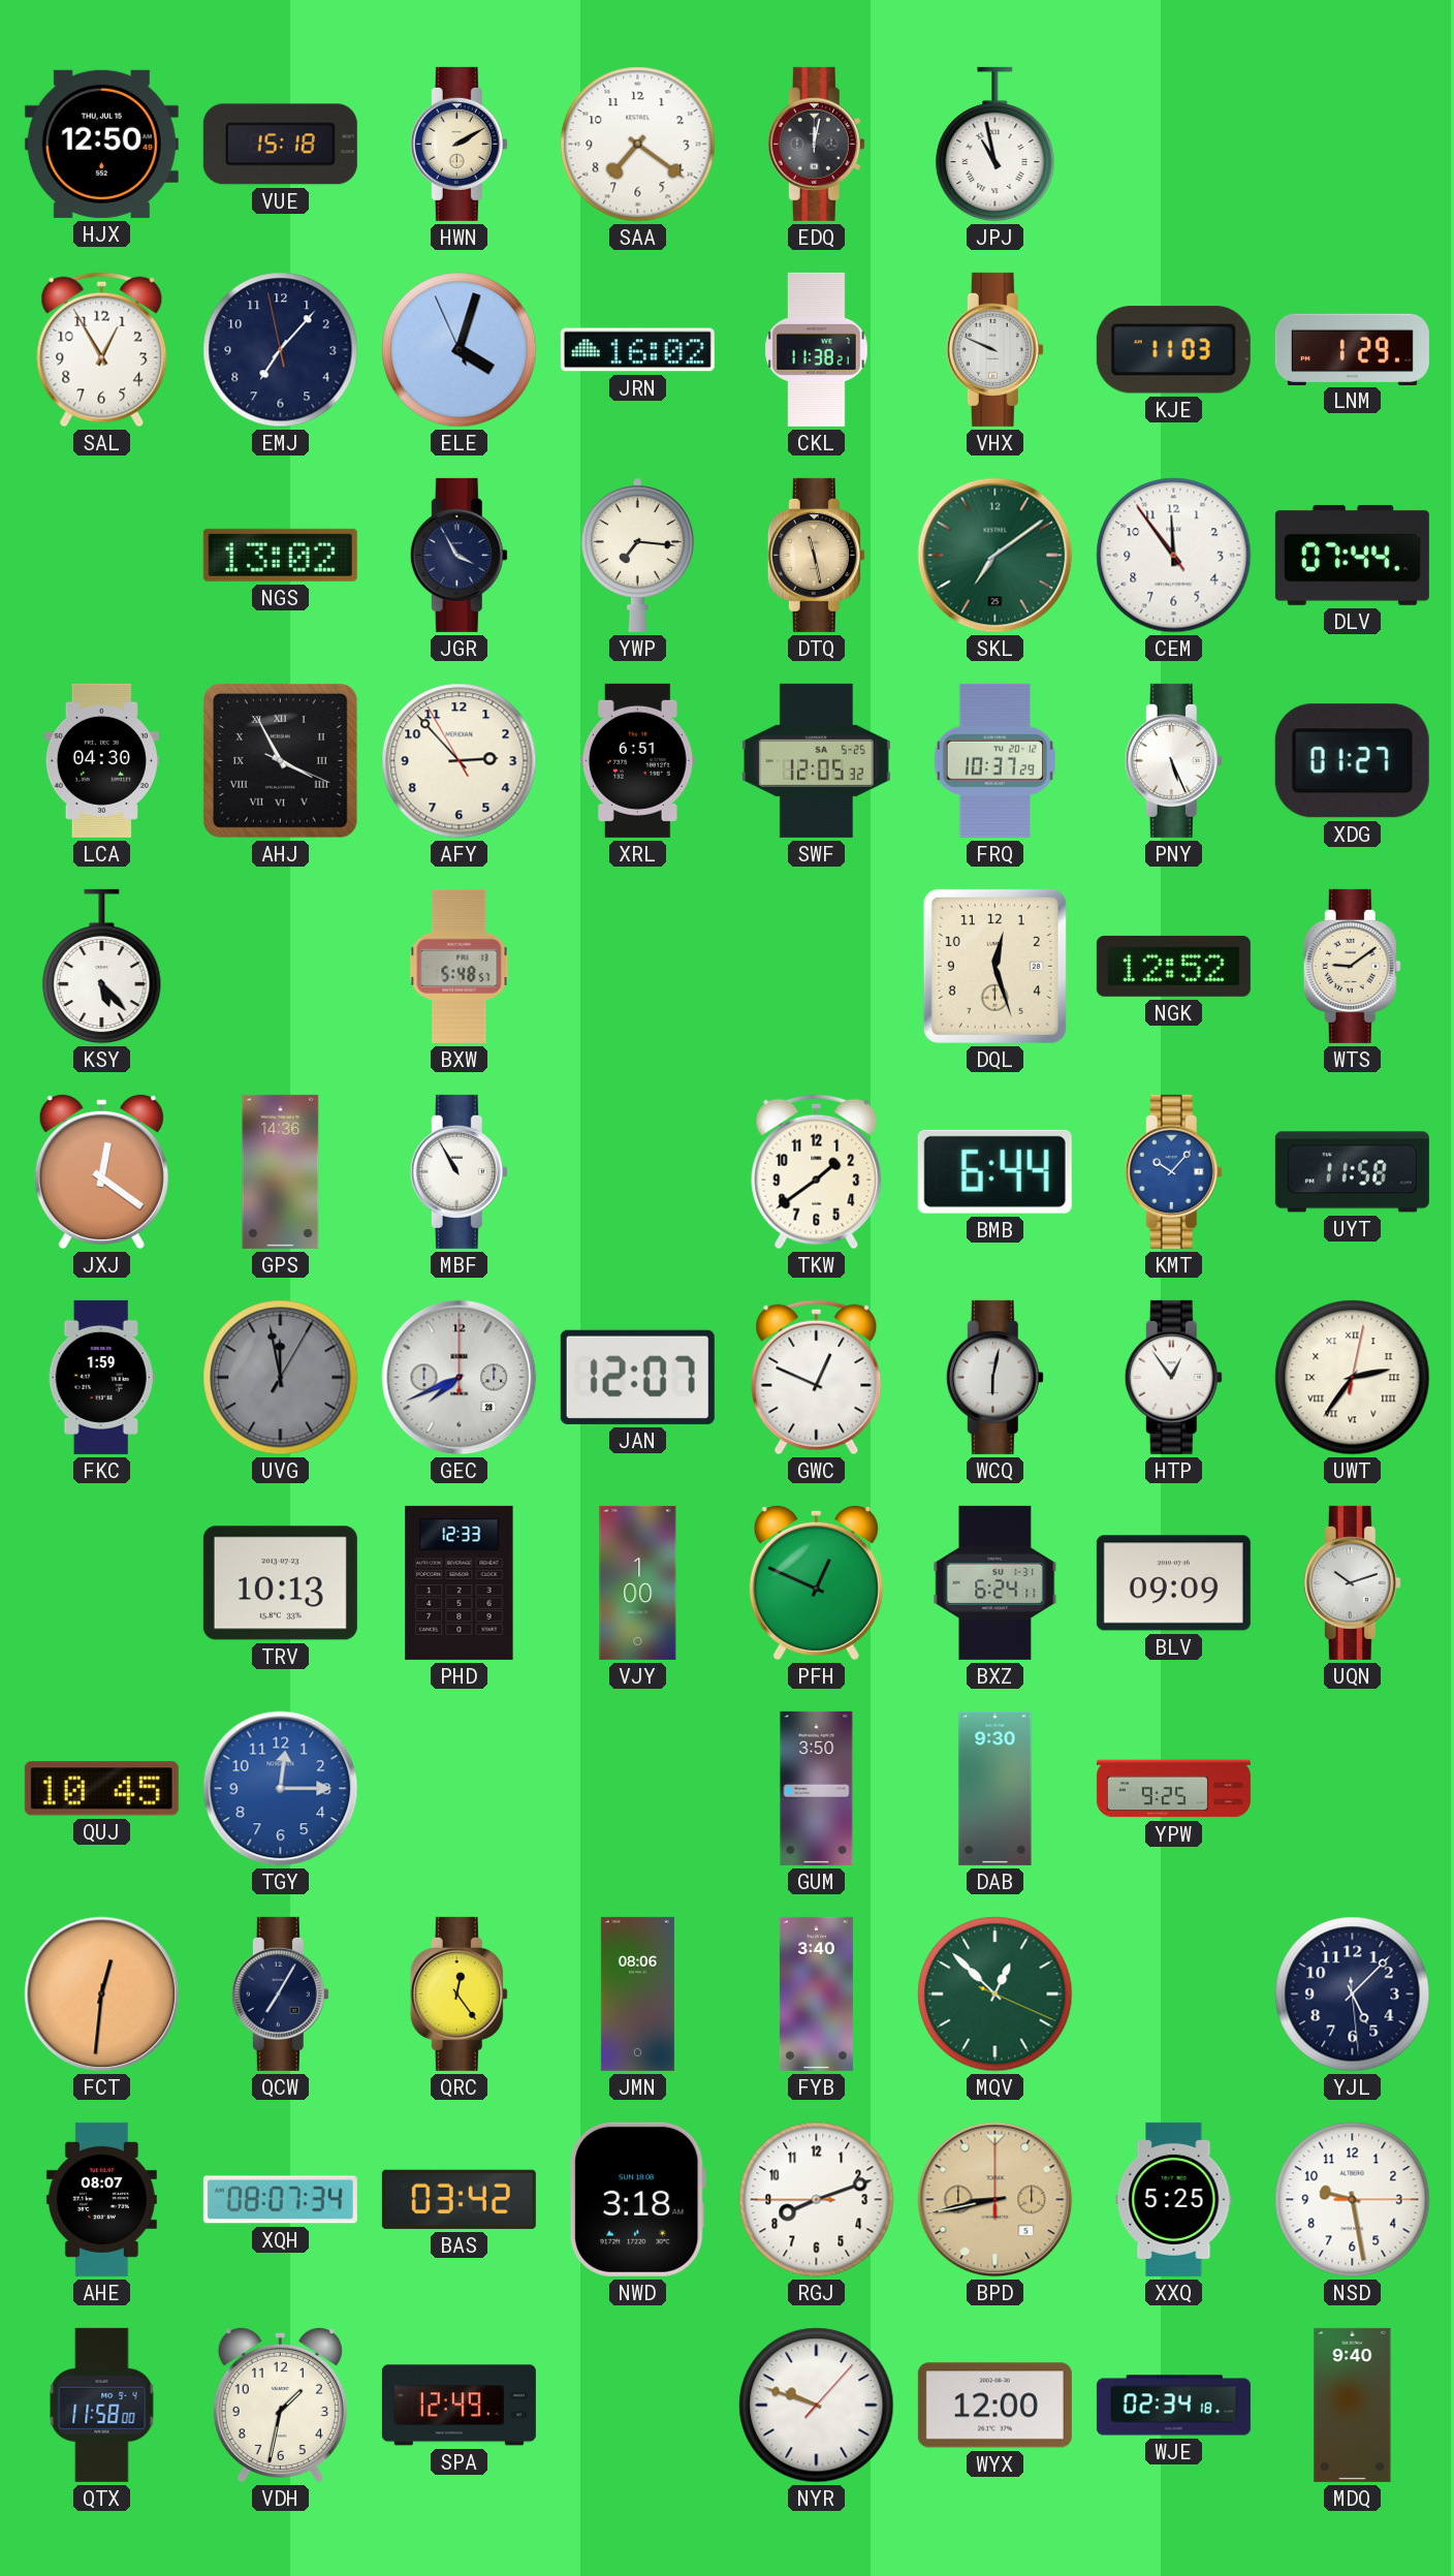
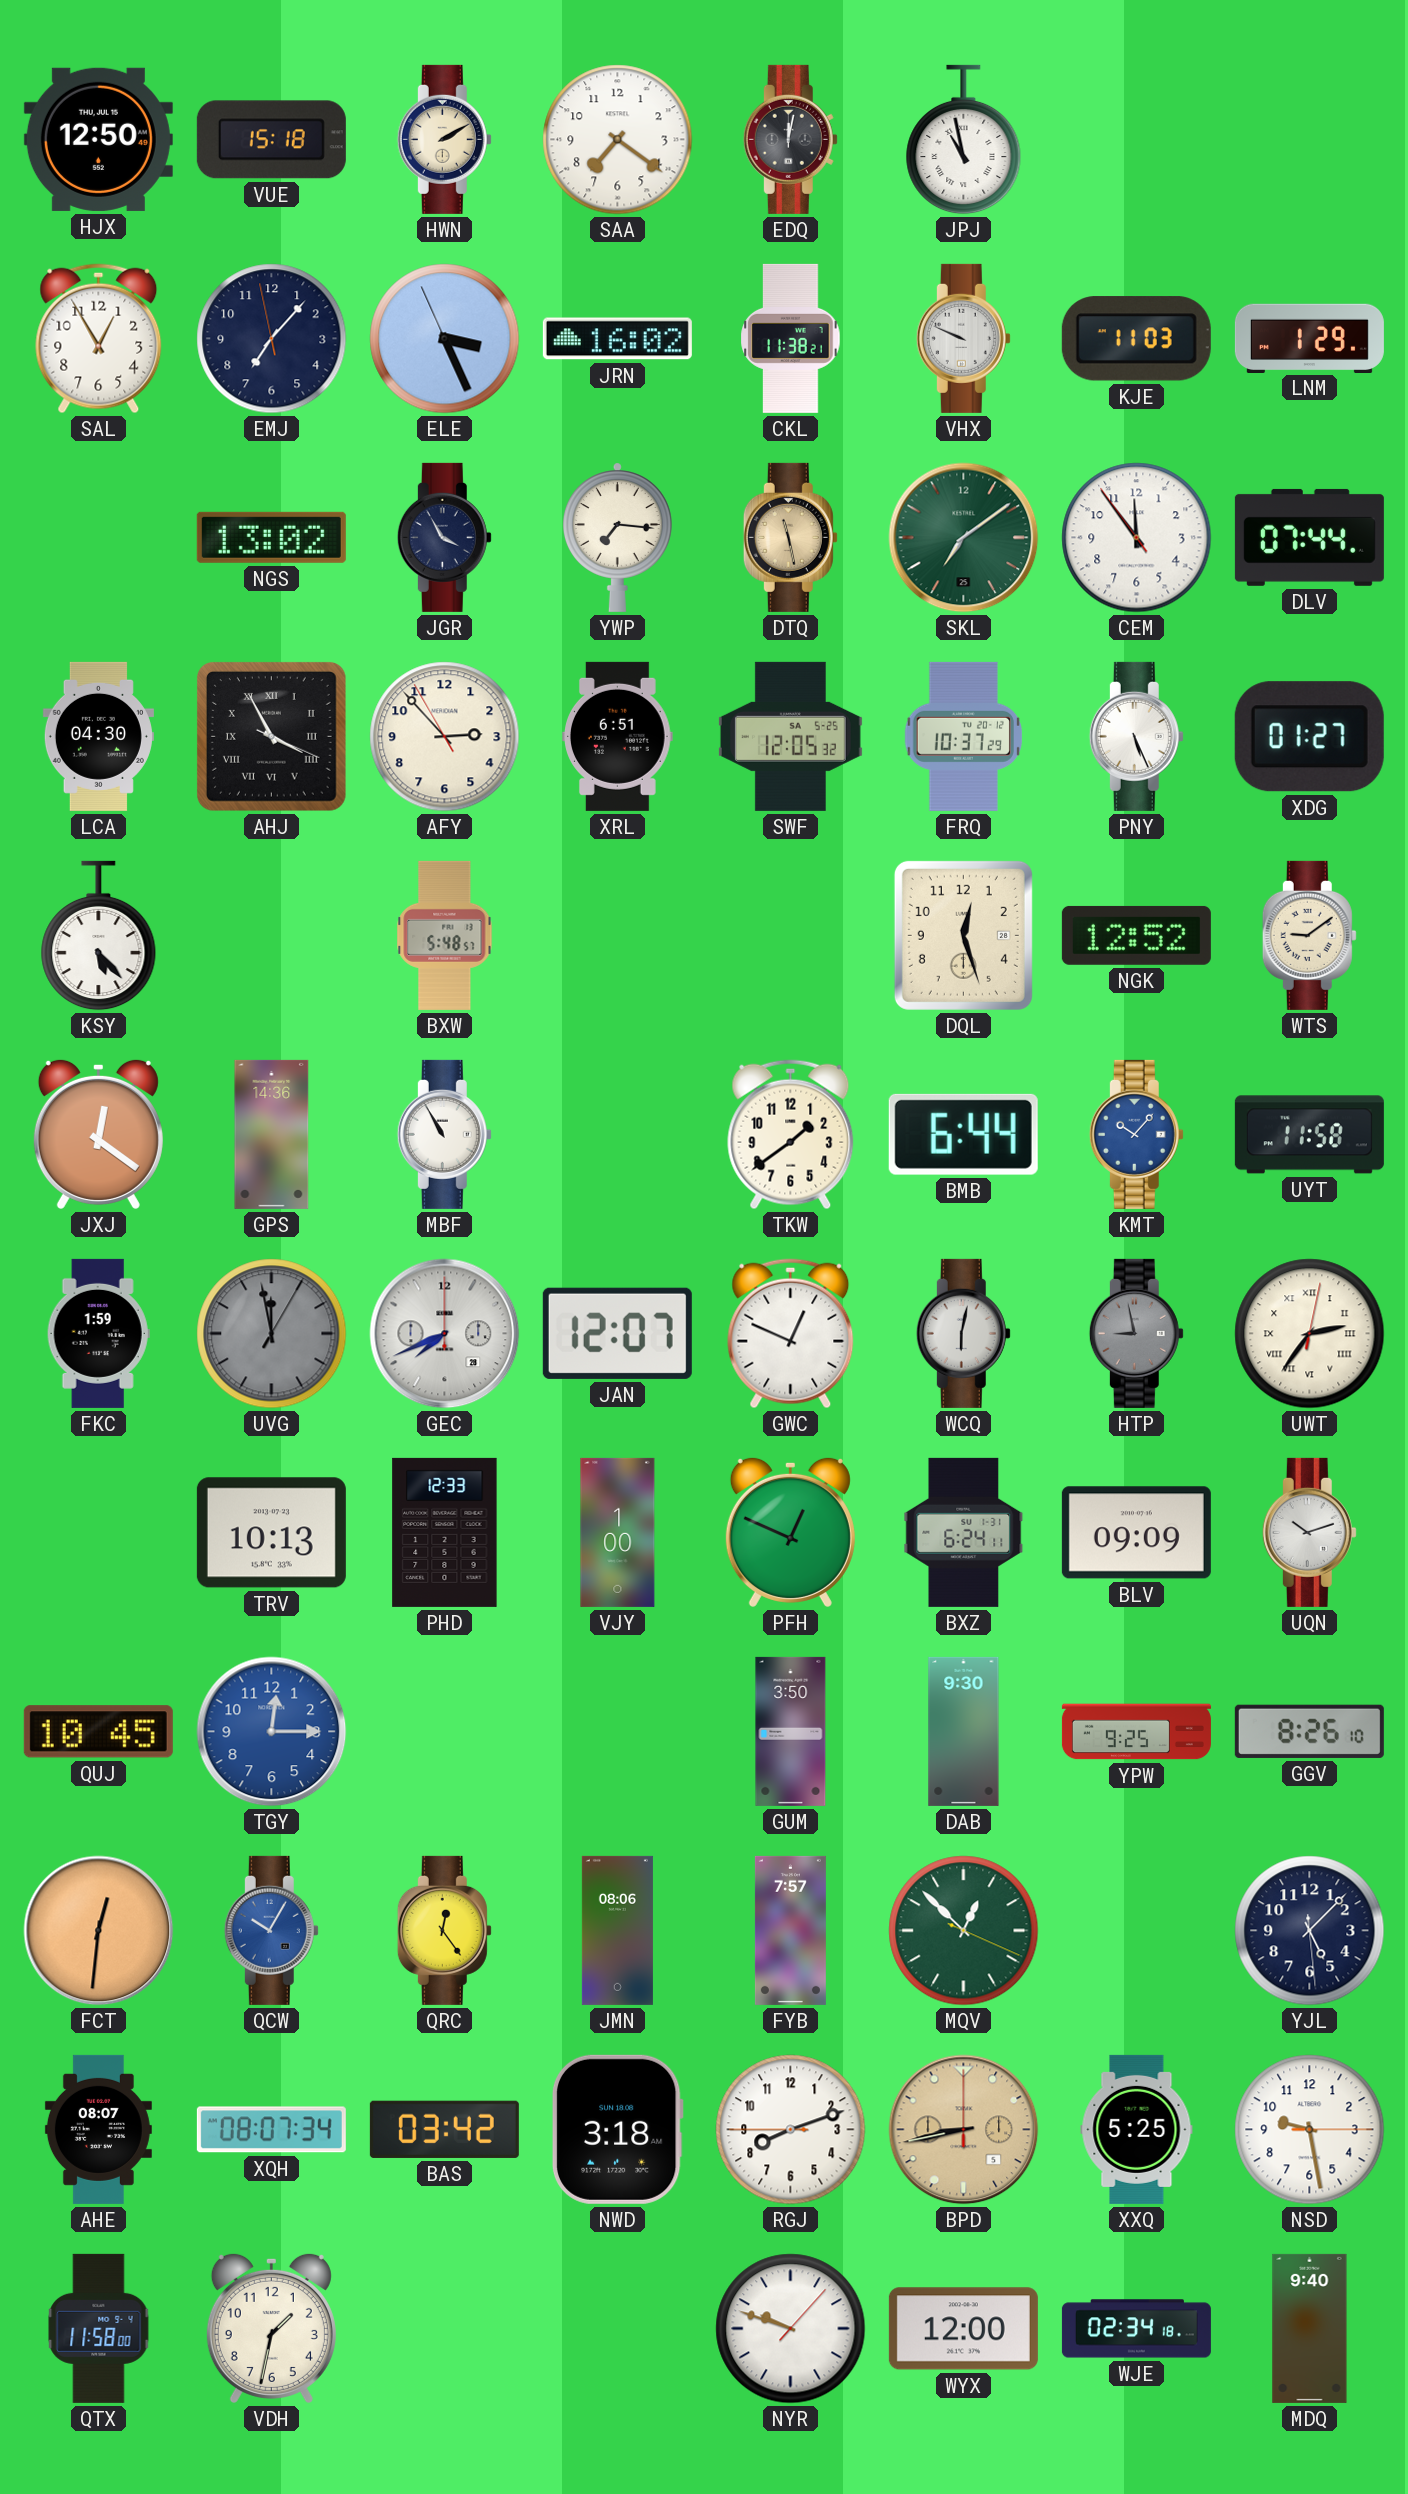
ELE: 4:02 -> 3:25
HTP: 12:54 -> 8:58
HTP dial: white -> grey
GGV: none -> 8:26
QCW: 7:05 -> 10:05
QCW dial: navy -> blue
FYB: 3:40 -> 7:57
SPA: 12:49 -> none
